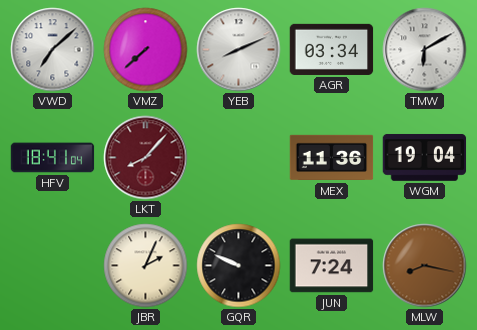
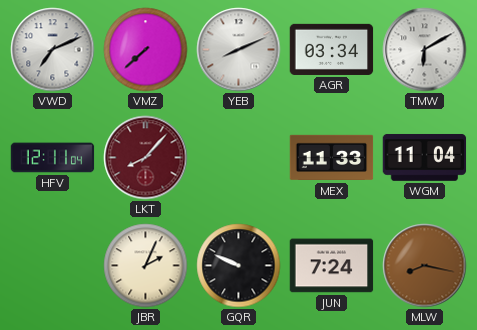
VWD: 7:08 -> 7:11
HFV: 18:41 -> 12:11
MEX: 11:36 -> 11:33
WGM: 19:04 -> 11:04
